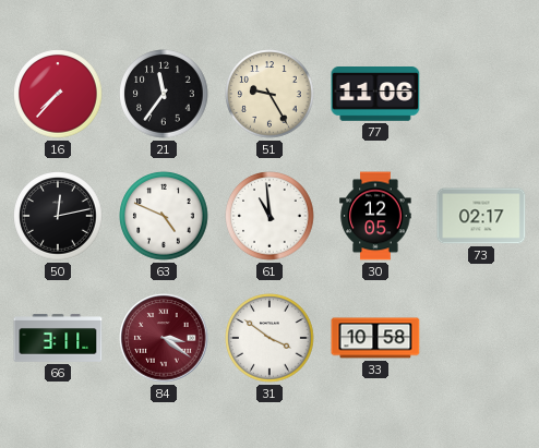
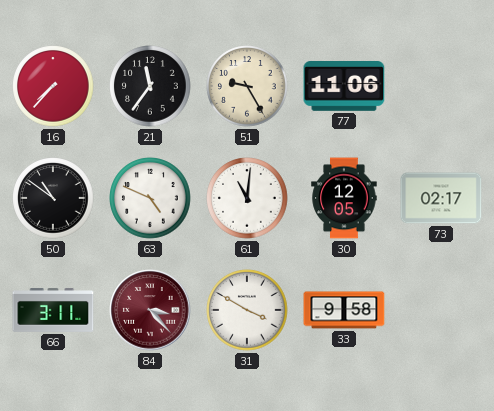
50: 12:13 -> 10:51
61: 10:59 -> 11:01
84: 3:21 -> 3:23
31: 3:51 -> 3:50
33: 10:58 -> 9:58
